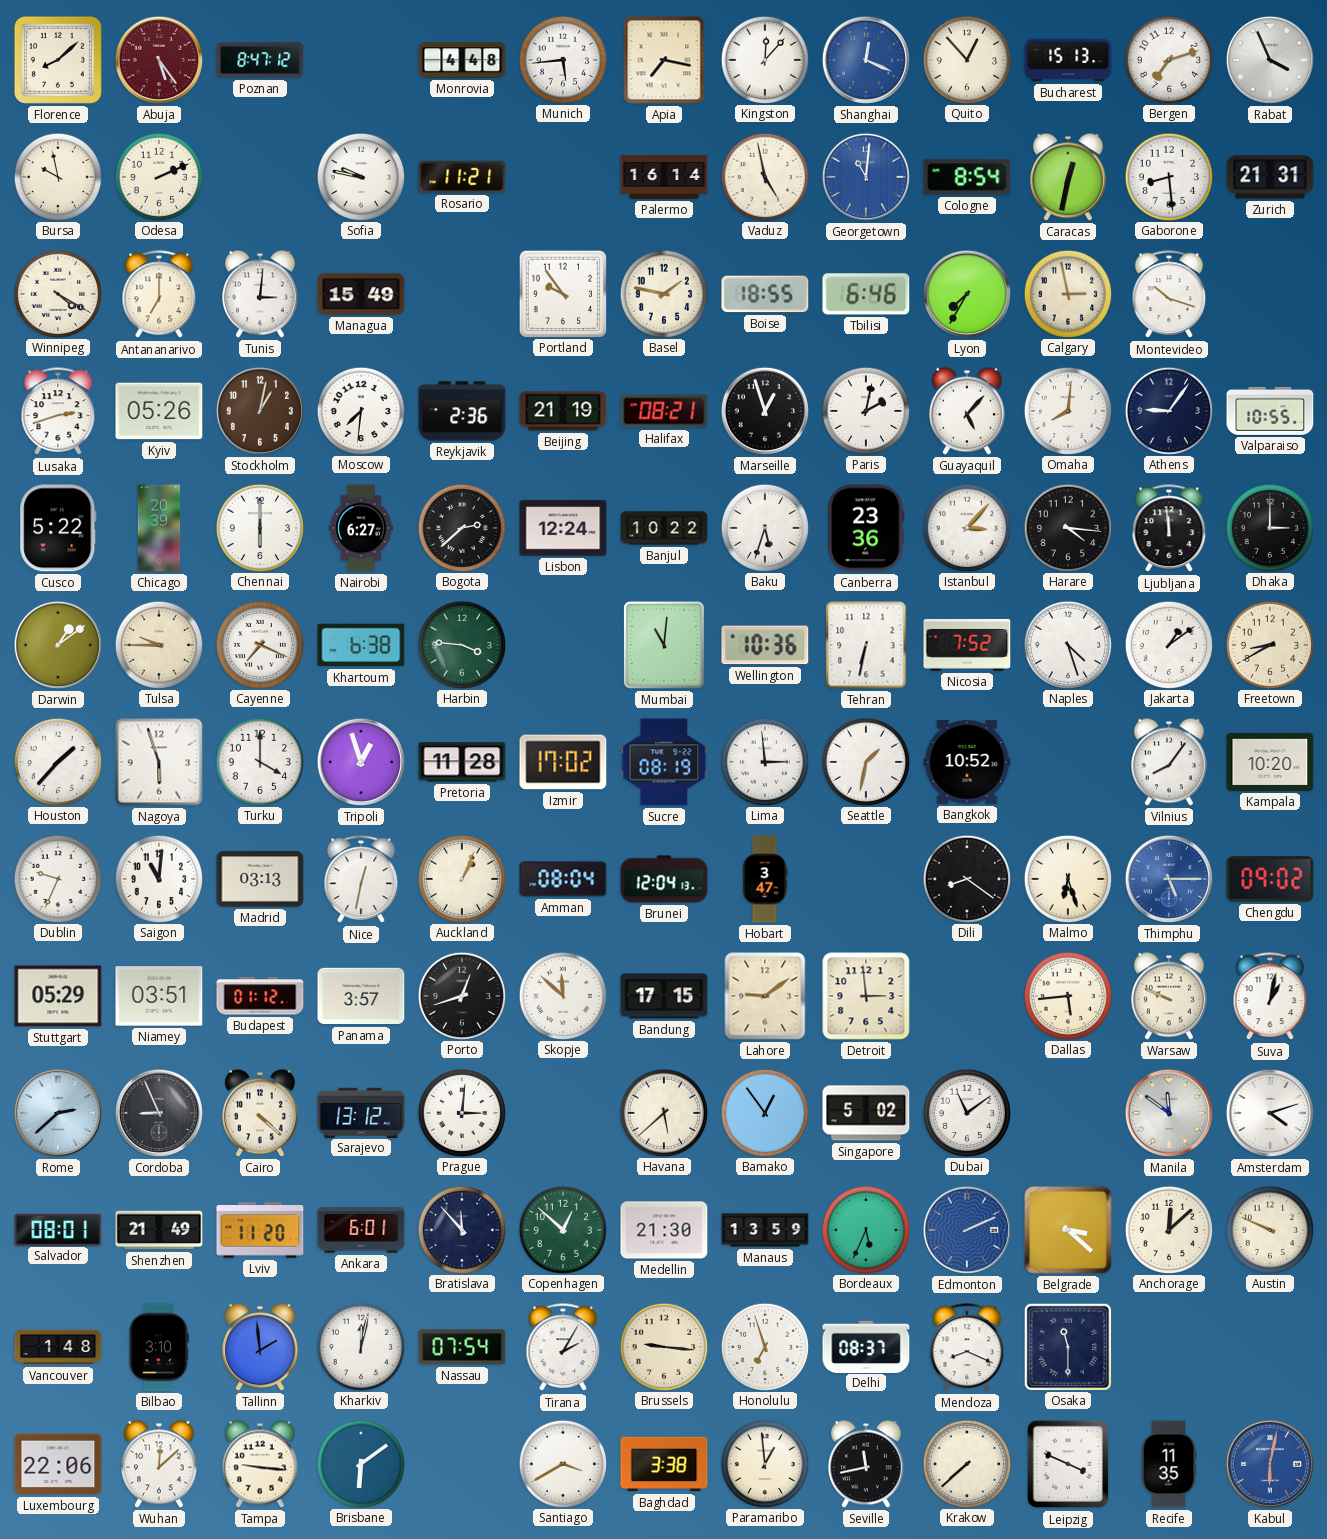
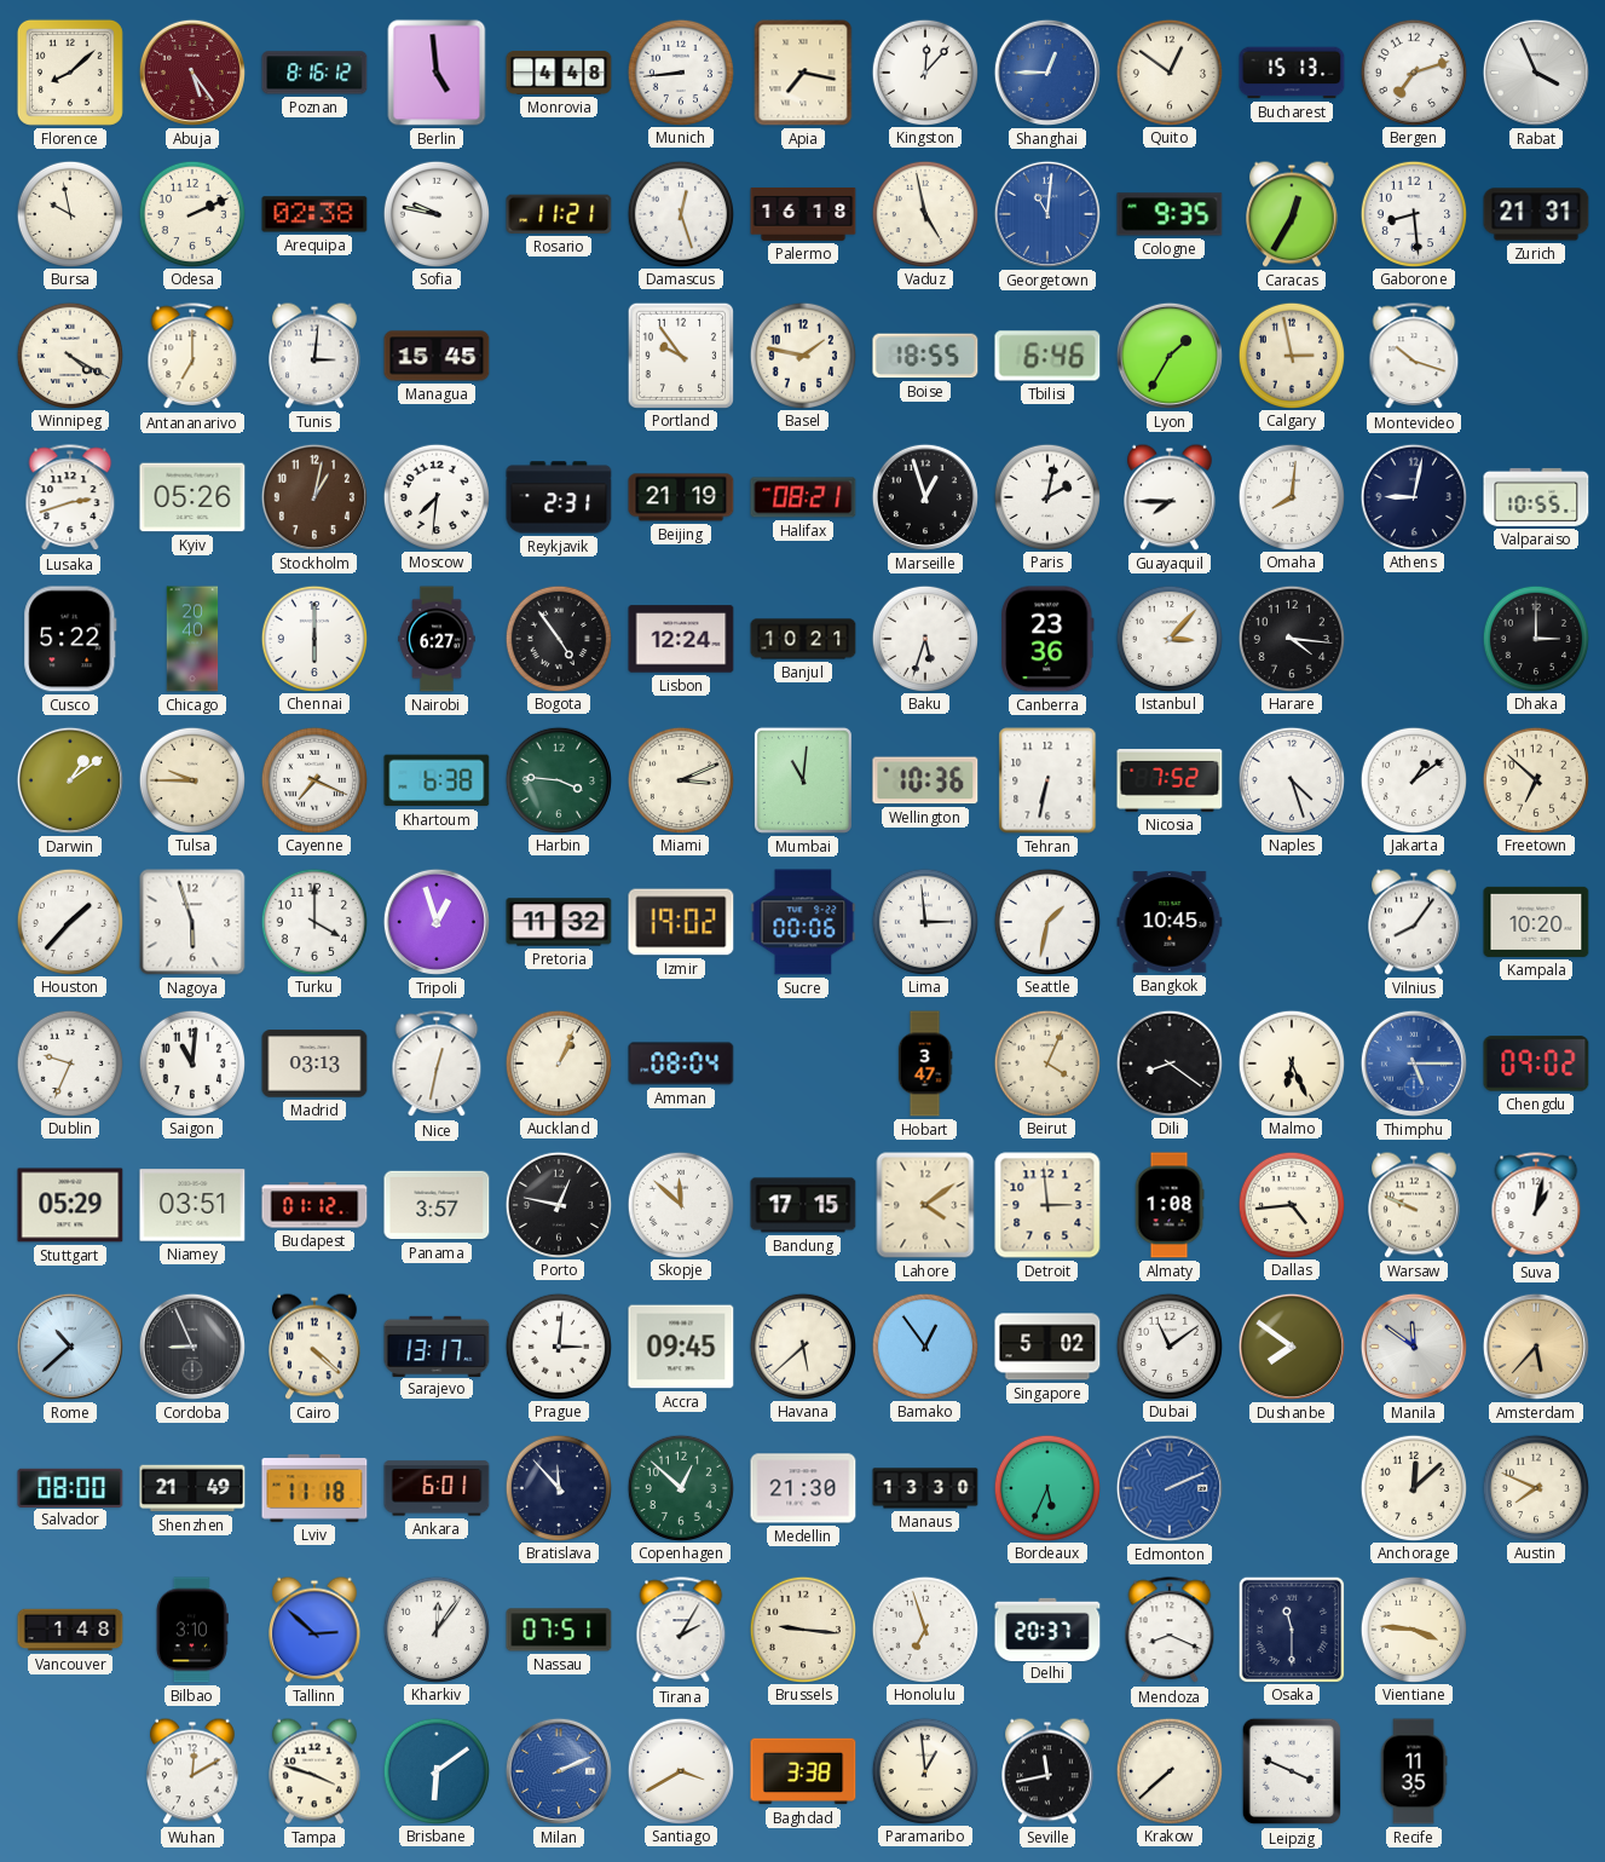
Poznan: 8:47 -> 8:16
Berlin: none -> 4:59
Munich: 5:44 -> 8:44
Shanghai: 12:19 -> 12:45
Quito: 12:53 -> 12:51
Arequipa: none -> 02:38
Damascus: none -> 12:27
Palermo: 16:14 -> 16:18
Cologne: 8:54 -> 9:35
Caracas: 12:32 -> 12:35
Managua: 15:49 -> 15:45
Lyon: 7:35 -> 1:35
Reykjavik: 2:36 -> 2:31
Guayaquil: 5:07 -> 7:45
Athens: 9:06 -> 9:02
Chicago: 20:39 -> 20:40
Bogota: 2:38 -> 4:54
Banjul: 10:22 -> 10:21
Ljubljana: 11:59 -> none
Miami: none -> 3:11
Freetown: 8:40 -> 6:52
Pretoria: 11:28 -> 11:32
Izmir: 17:02 -> 19:02
Sucre: 08:19 -> 00:06
Bangkok: 10:52 -> 10:45
Brunei: 12:04 -> none
Beirut: none -> 4:04
Malmo: 6:27 -> 6:26
Porto: 12:42 -> 12:47
Lahore: 9:09 -> 4:09
Almaty: none -> 1:08
Dallas: 5:44 -> 4:44
Rome: 2:38 -> 10:38
Sarajevo: 13:12 -> 13:17
Accra: none -> 09:45
Dushanbe: none -> 7:51
Amsterdam: 4:12 -> 5:37
Amsterdam dial: white -> champagne
Salvador: 08:01 -> 08:00
Lviv: 11:20 -> 11:18
Manaus: 13:59 -> 13:30
Belgrade: 3:22 -> none
Austin: 9:49 -> 7:49
Tallinn: 1:59 -> 2:52
Kharkiv: 12:02 -> 12:06
Nassau: 07:54 -> 07:51
Delhi: 08:37 -> 20:37
Vientiane: none -> 3:46
Luxembourg: 22:06 -> none
Wuhan: 12:08 -> 12:10
Tampa: 9:16 -> 3:48
Milan: none -> 2:11
Kabul: 6:02 -> none
